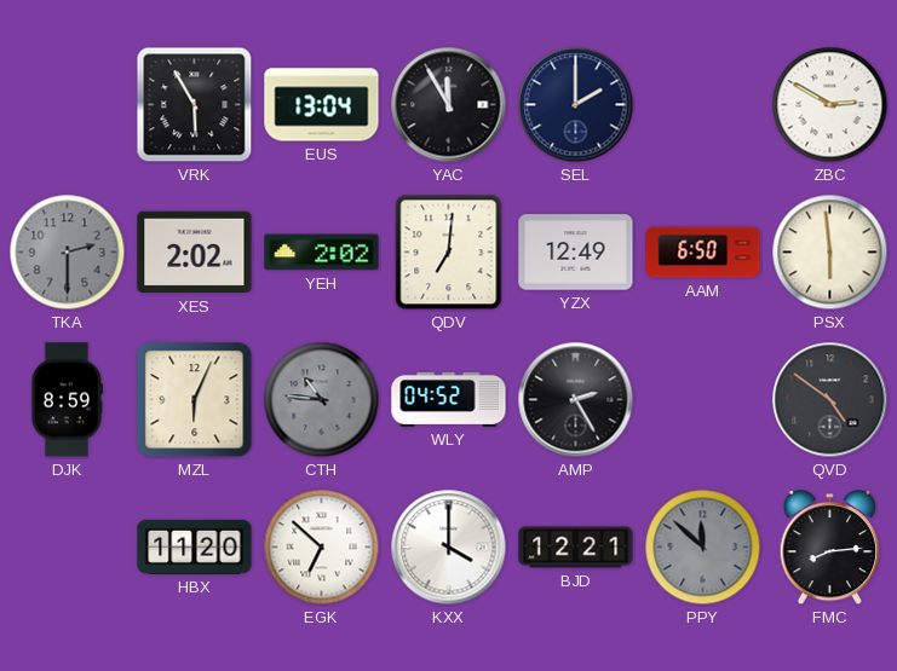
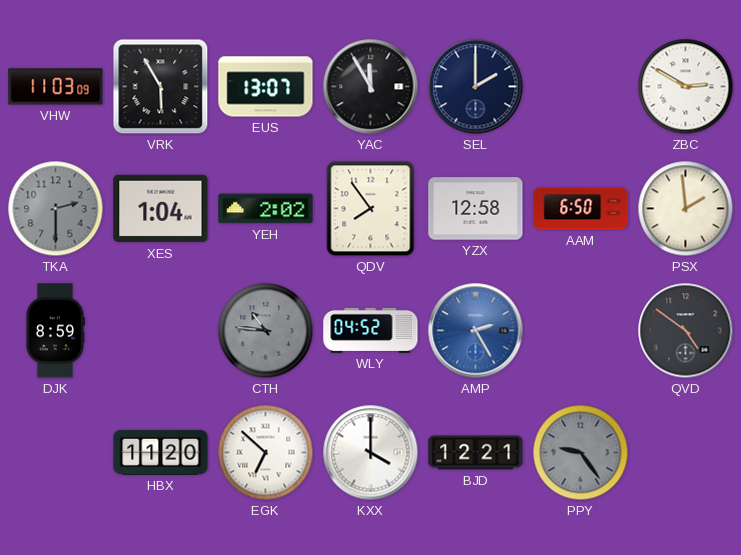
VHW: none -> 11:03
EUS: 13:04 -> 13:07
XES: 2:02 -> 1:04
QDV: 7:01 -> 7:54
YZX: 12:49 -> 12:58
PSX: 5:59 -> 1:59
MZL: 6:04 -> none
AMP dial: black -> blue
PPY: 11:52 -> 9:24
FMC: 8:14 -> none
